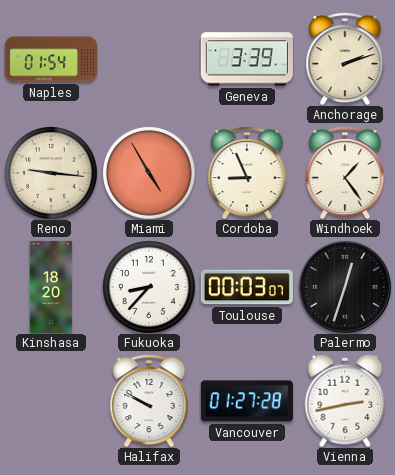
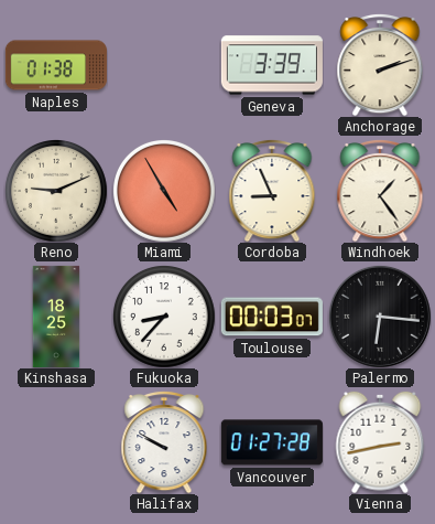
Naples: 01:54 -> 01:38
Reno: 9:16 -> 9:11
Kinshasa: 18:20 -> 18:25
Palermo: 12:33 -> 6:16
